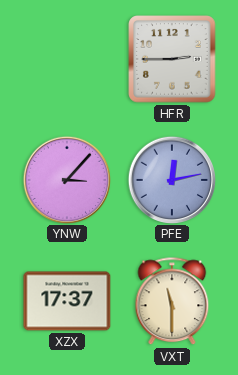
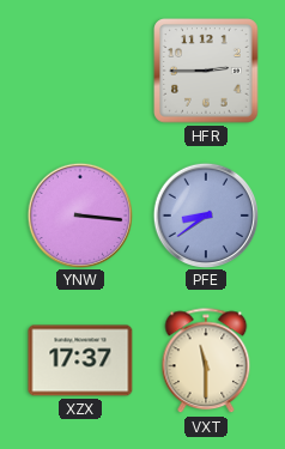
YNW: 3:07 -> 3:16
PFE: 12:13 -> 8:39
